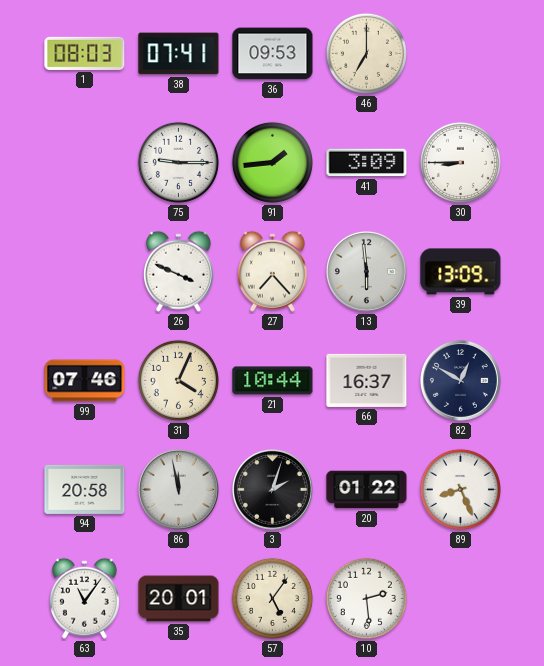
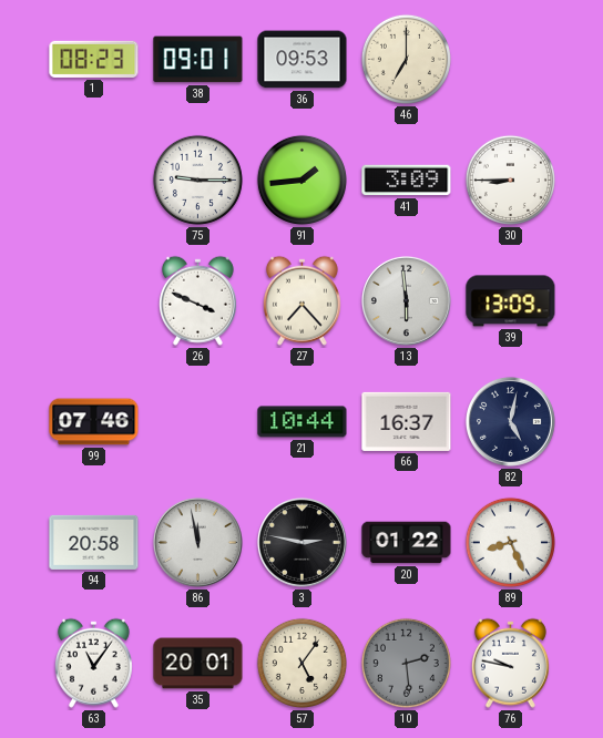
1: 08:03 -> 08:23
38: 07:41 -> 09:01
31: 4:04 -> none
82: 12:50 -> 5:02
3: 2:03 -> 2:47
10 dial: white -> grey
76: none -> 9:47
